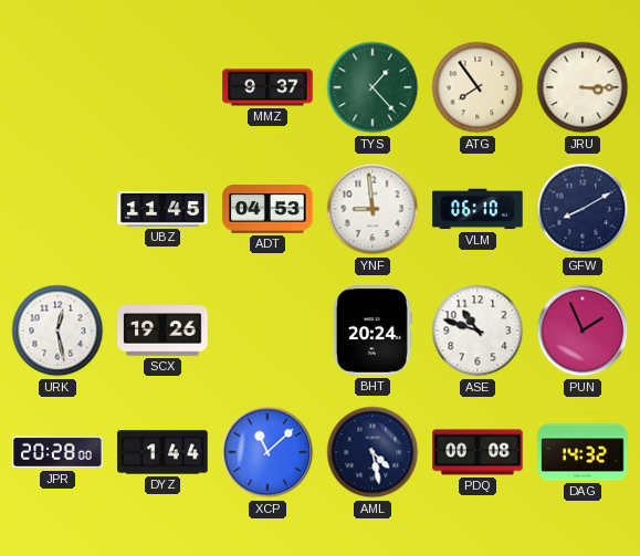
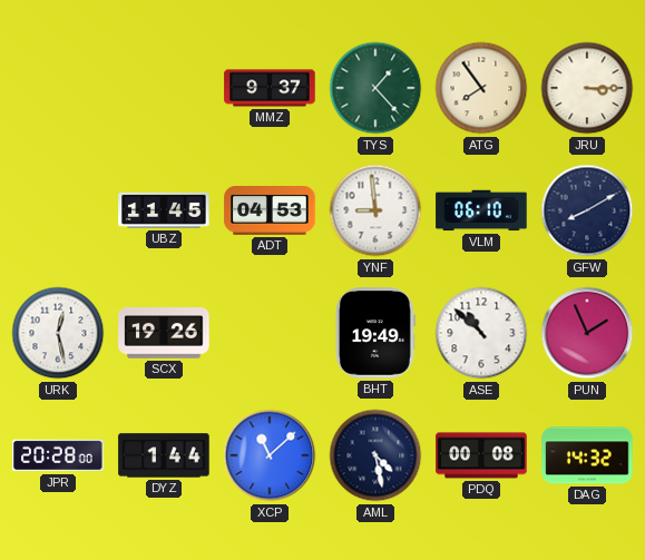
BHT: 20:24 -> 19:49
ASE: 10:48 -> 10:52
